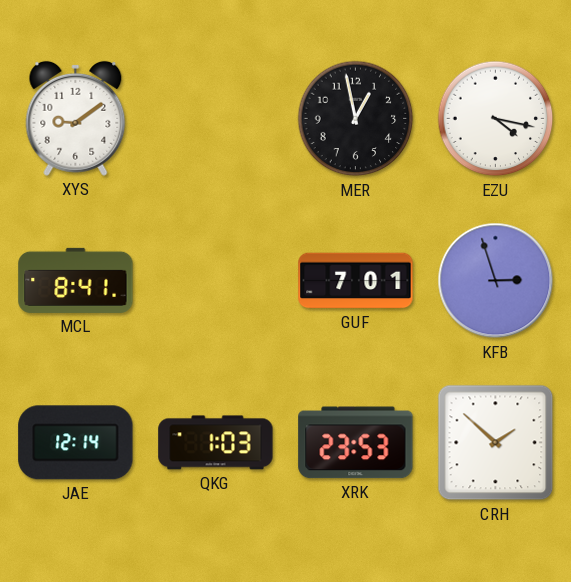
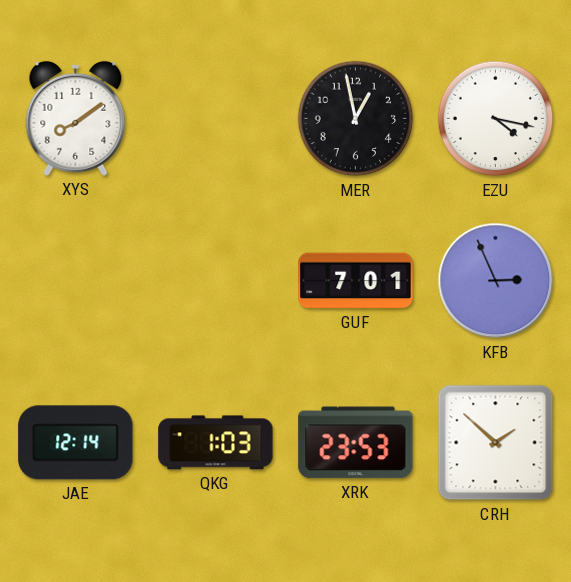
XYS: 9:09 -> 8:09
MCL: 8:41 -> none
KFB: 2:57 -> 2:56
